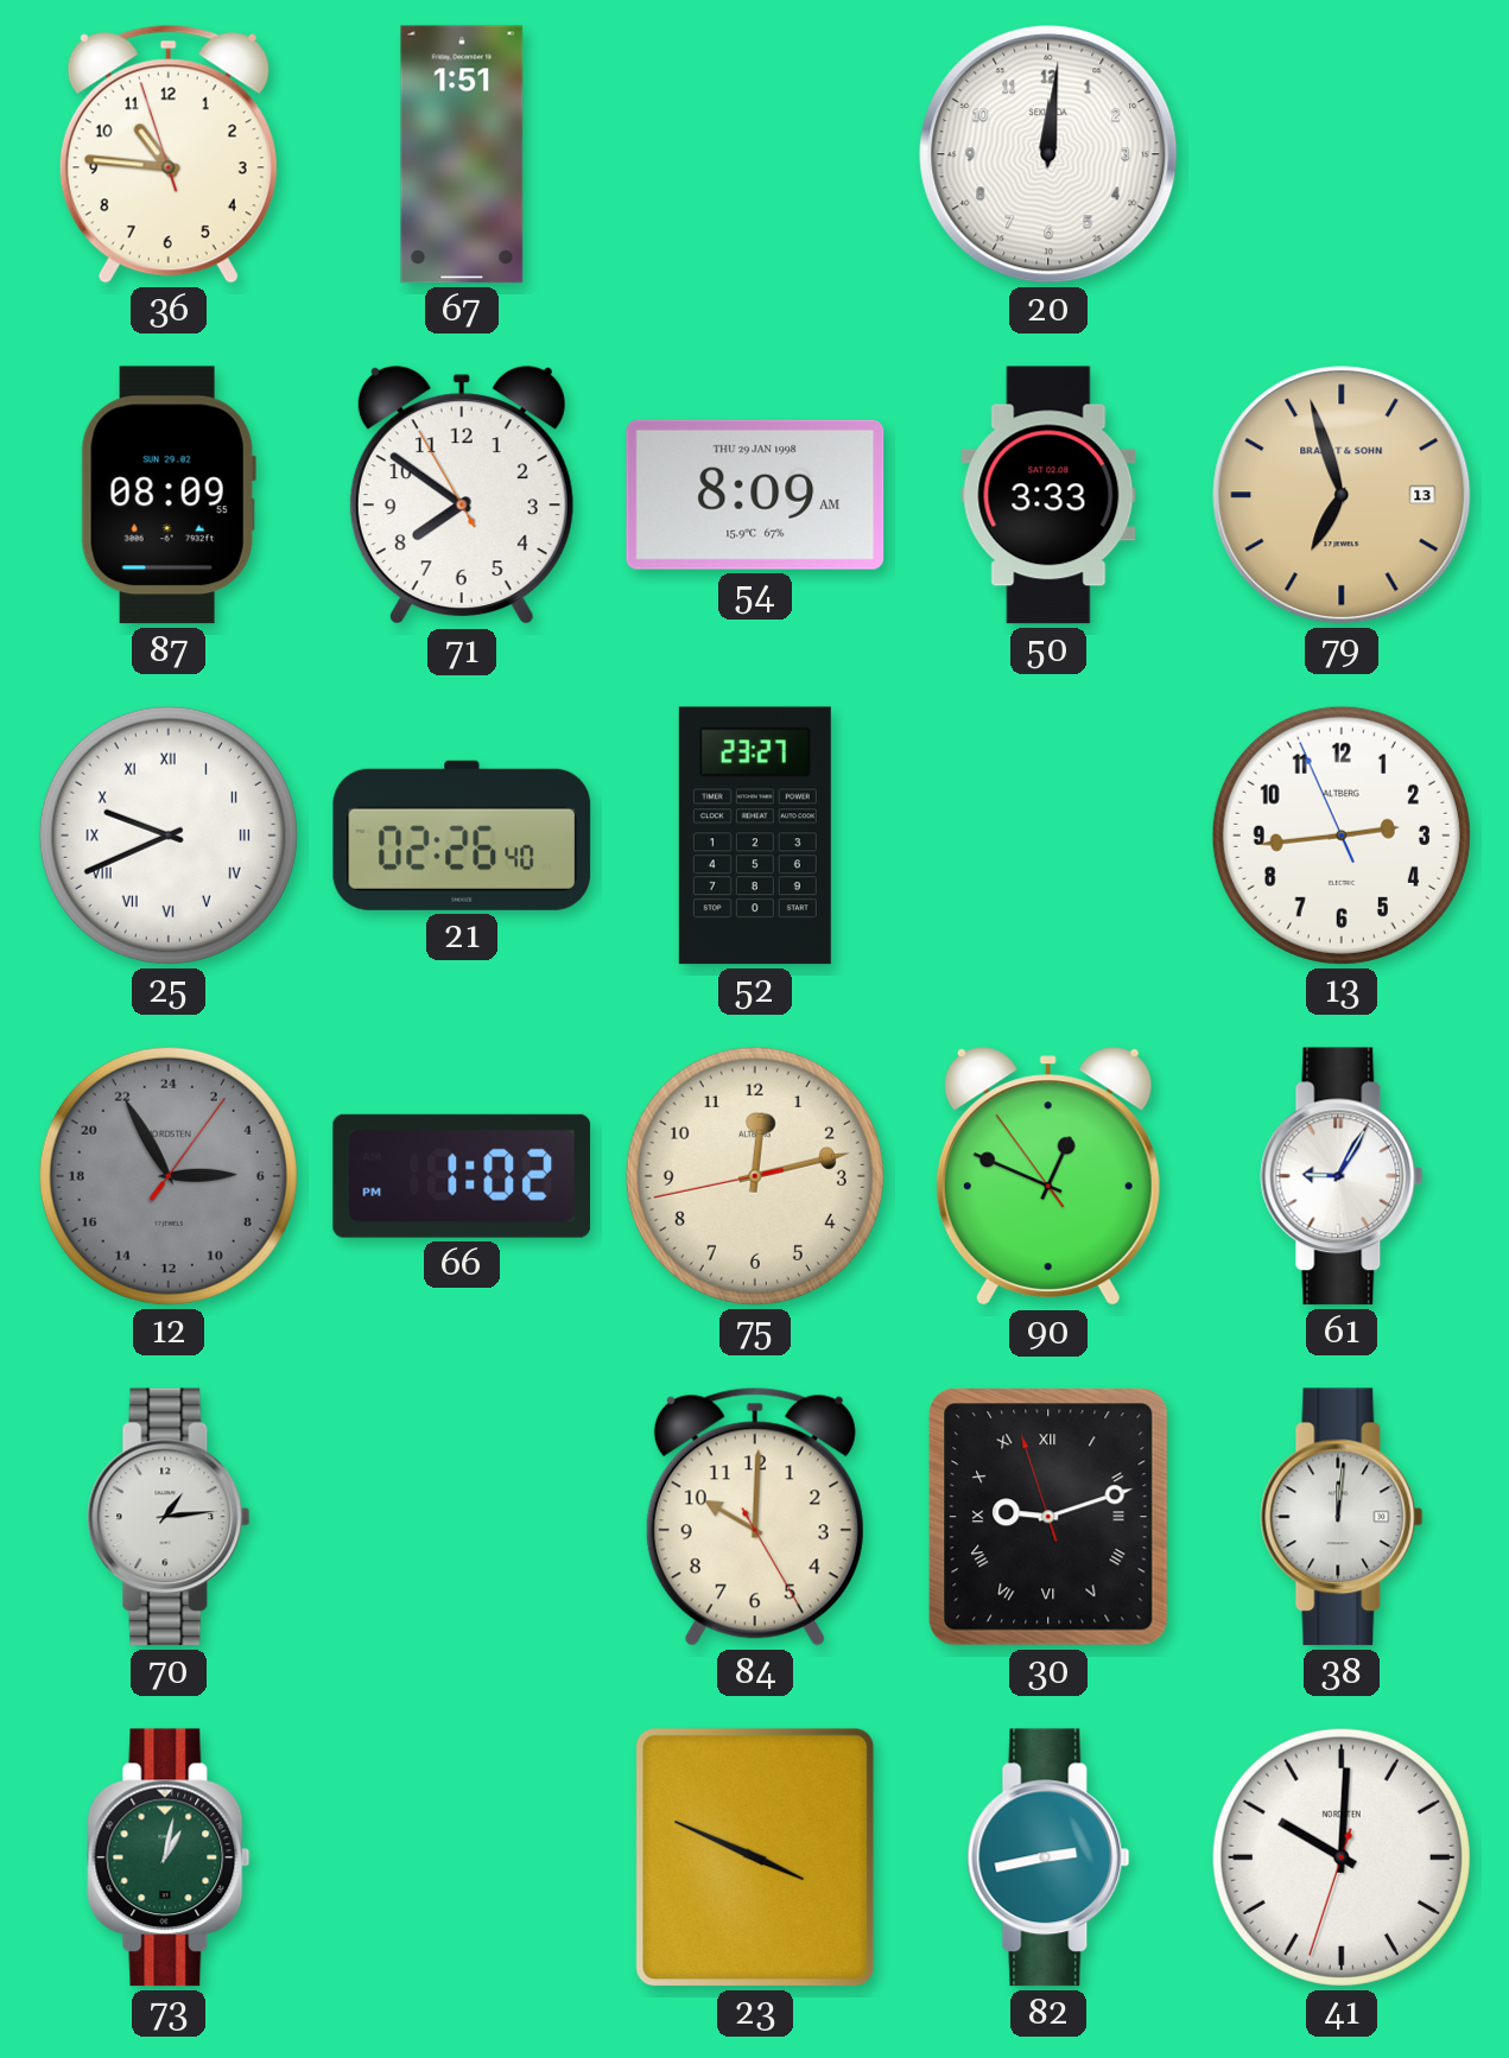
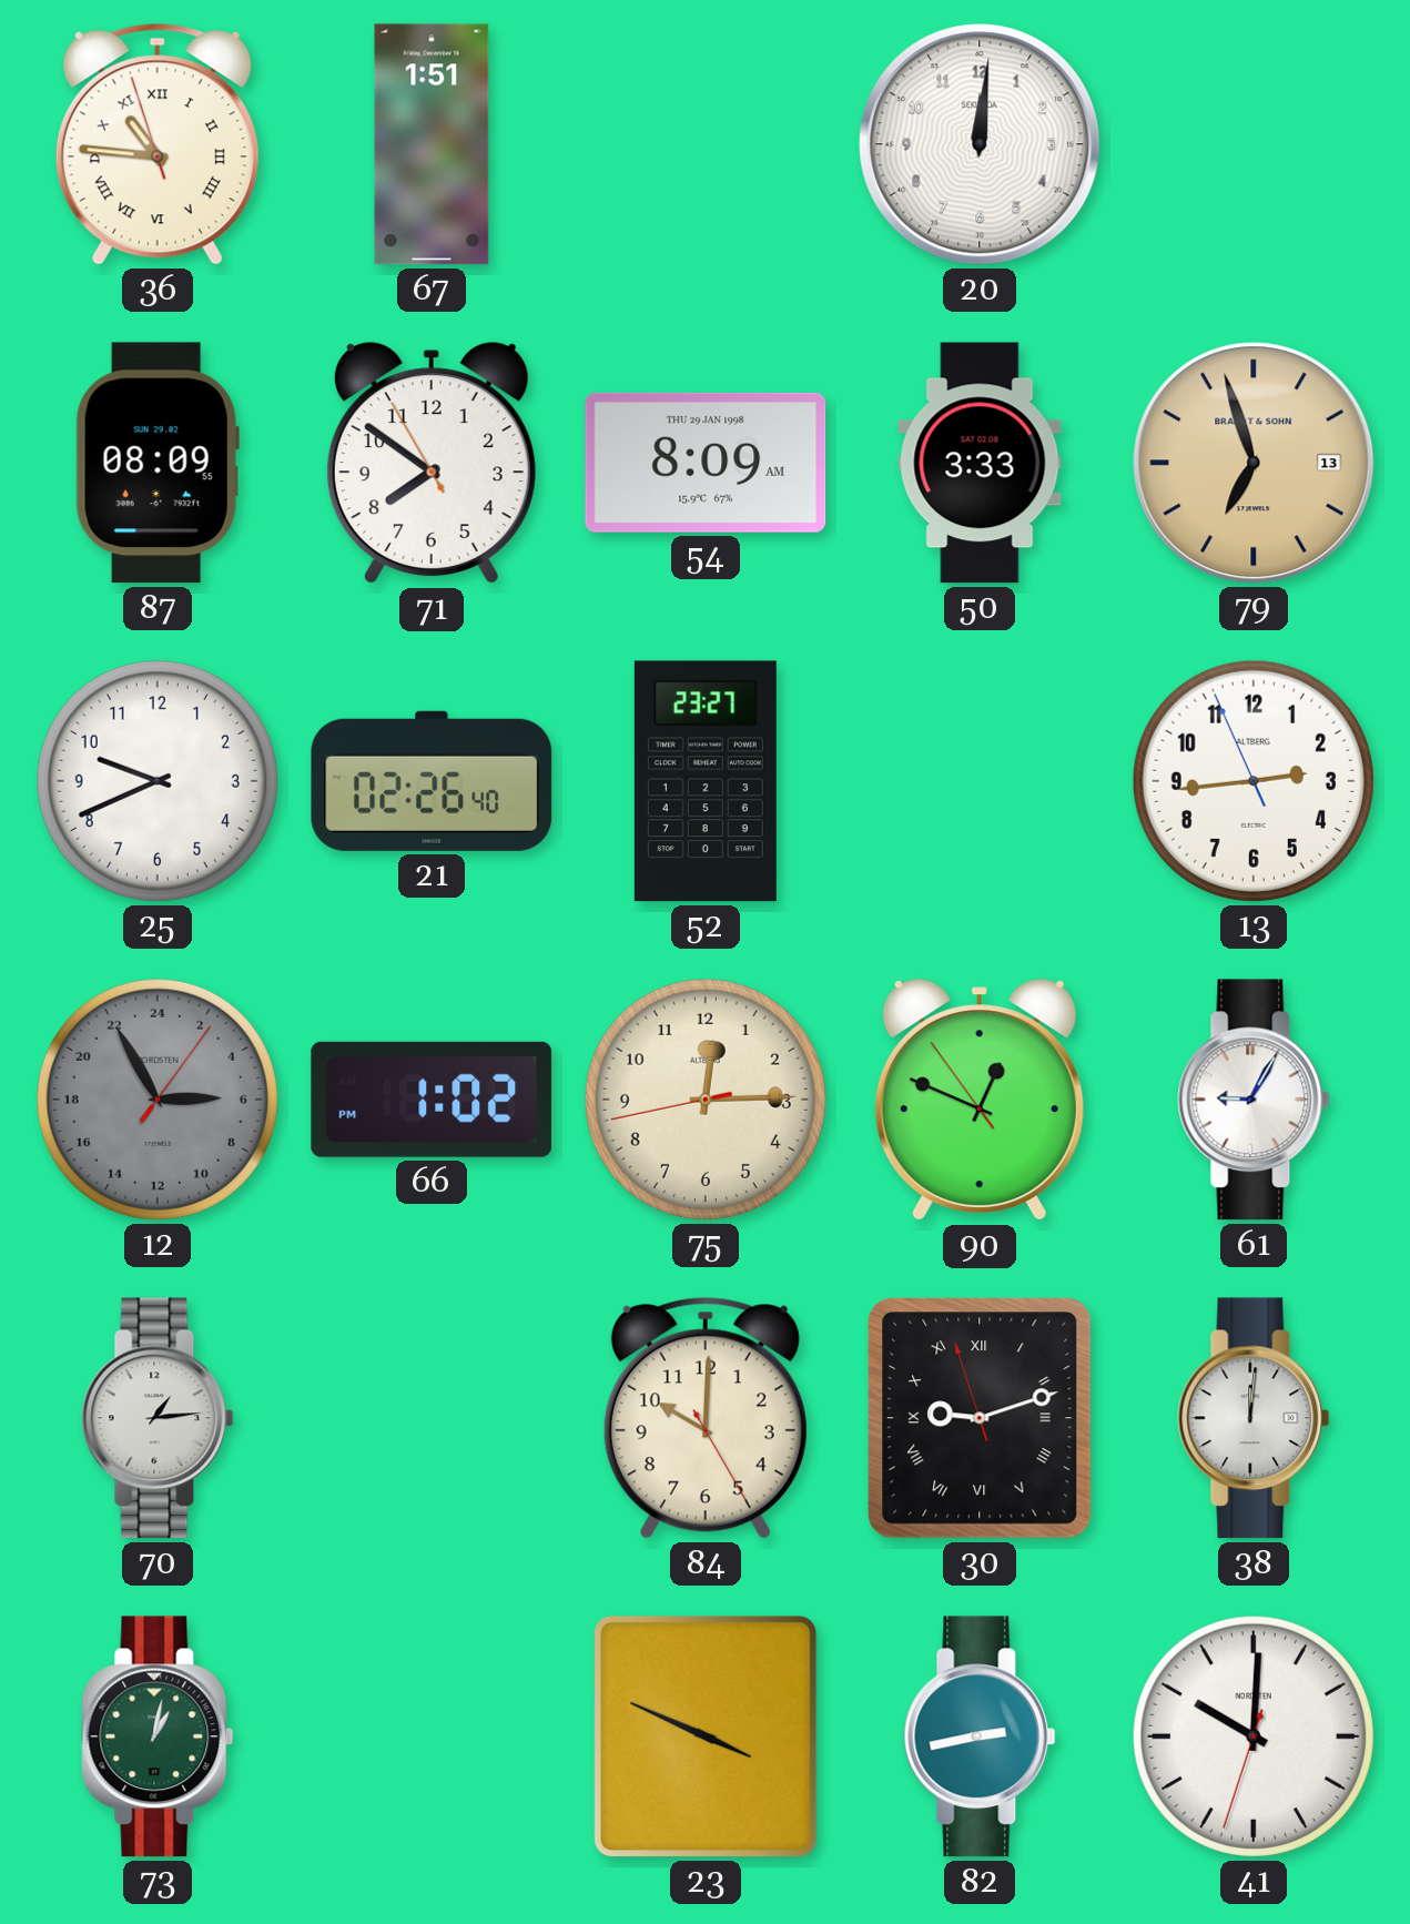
36 numerals: Arabic -> Roman
25 numerals: Roman -> Arabic
75: 12:12 -> 12:14
